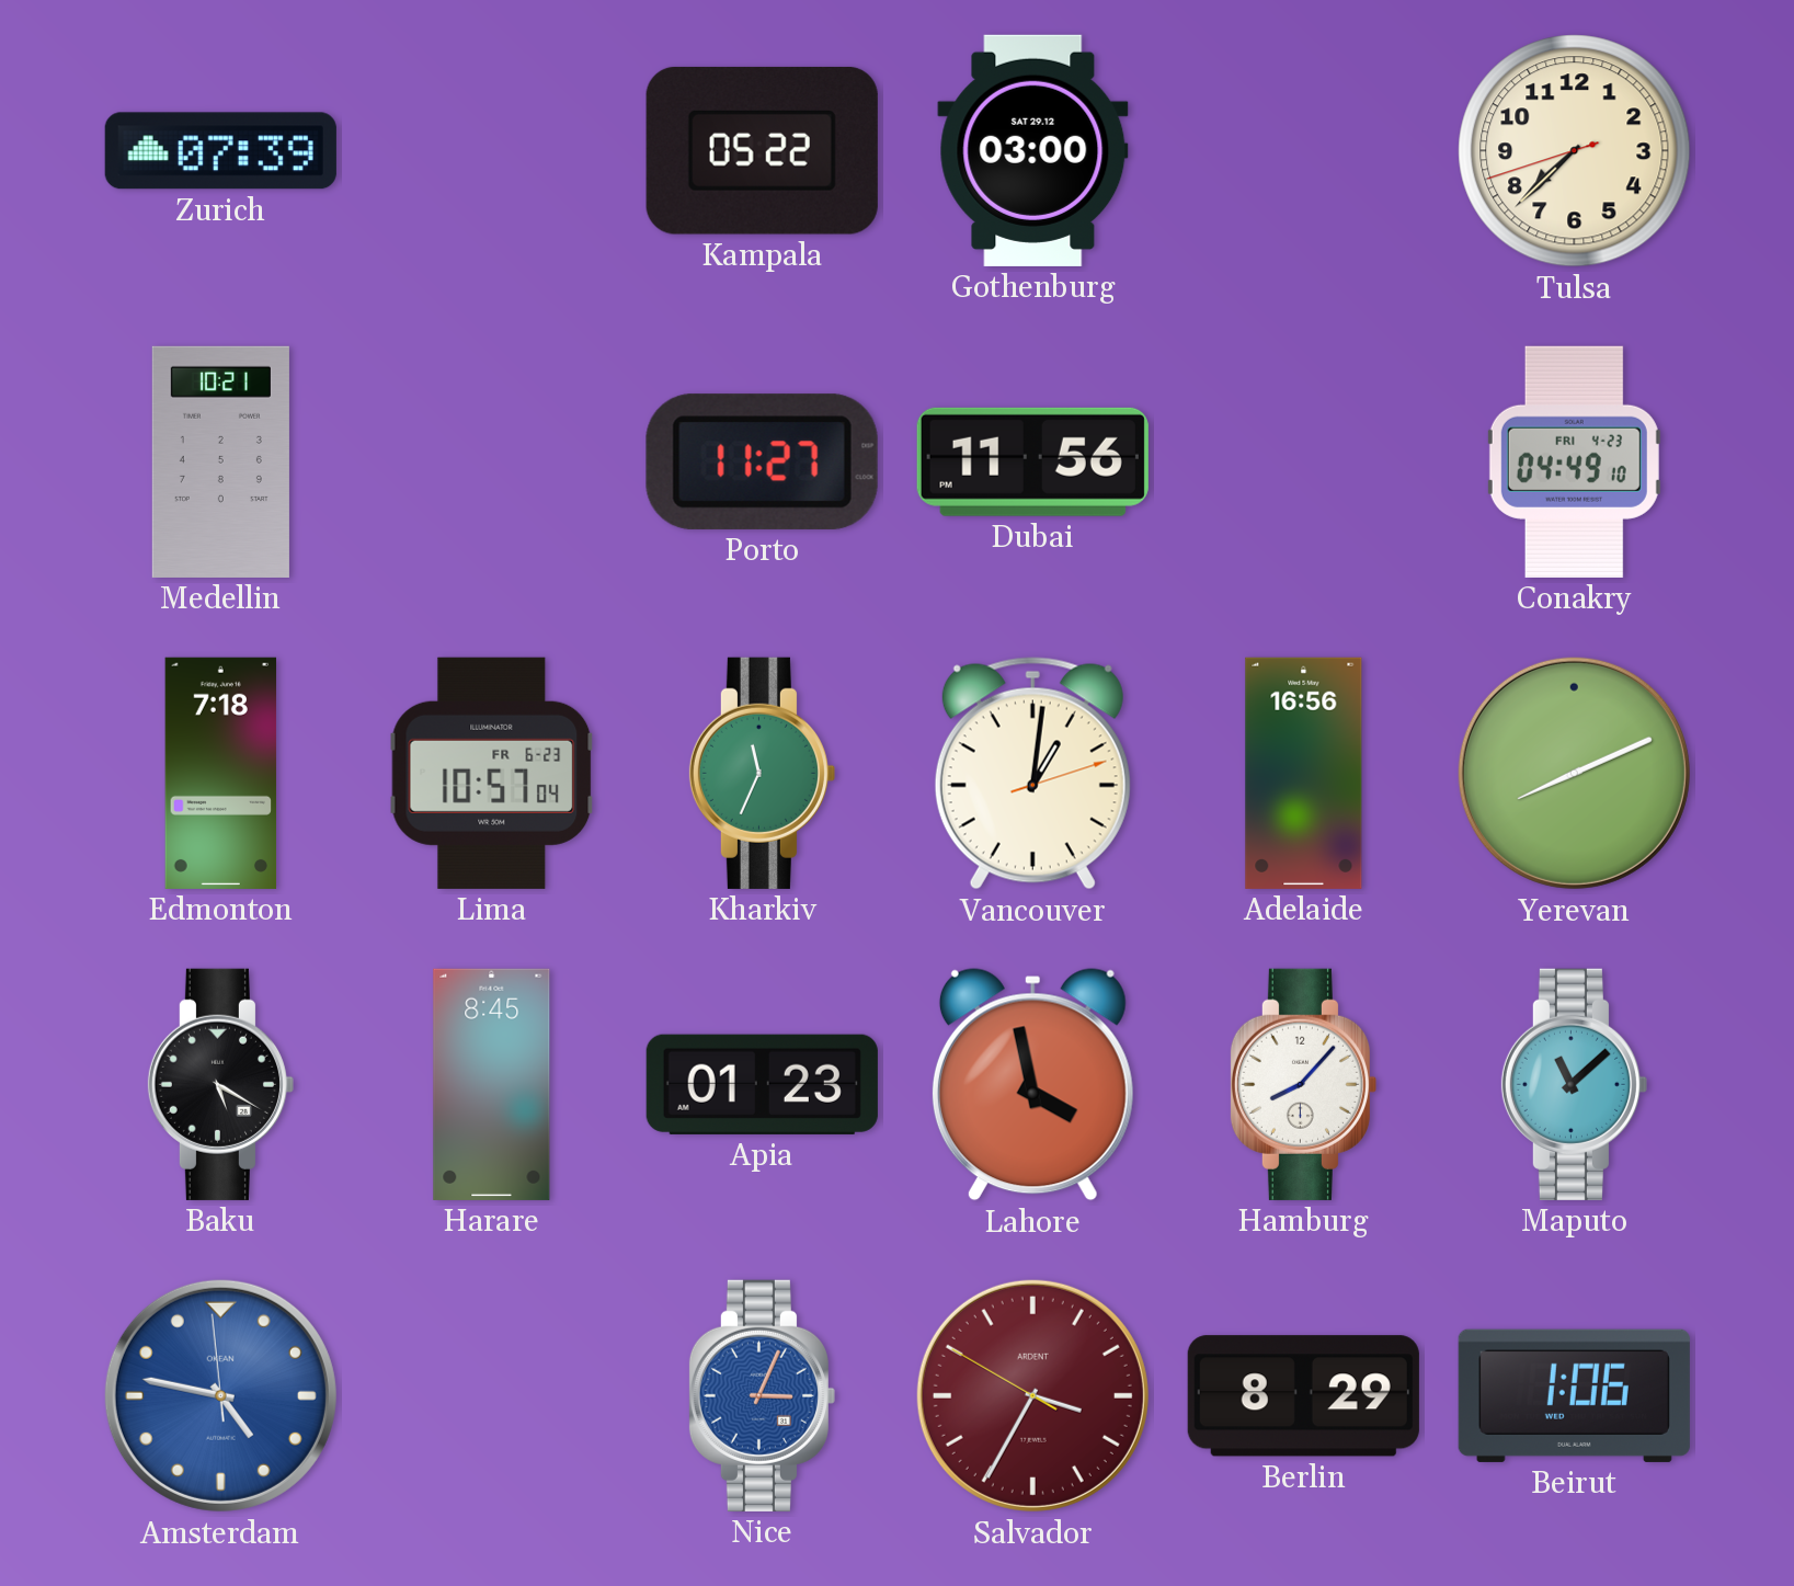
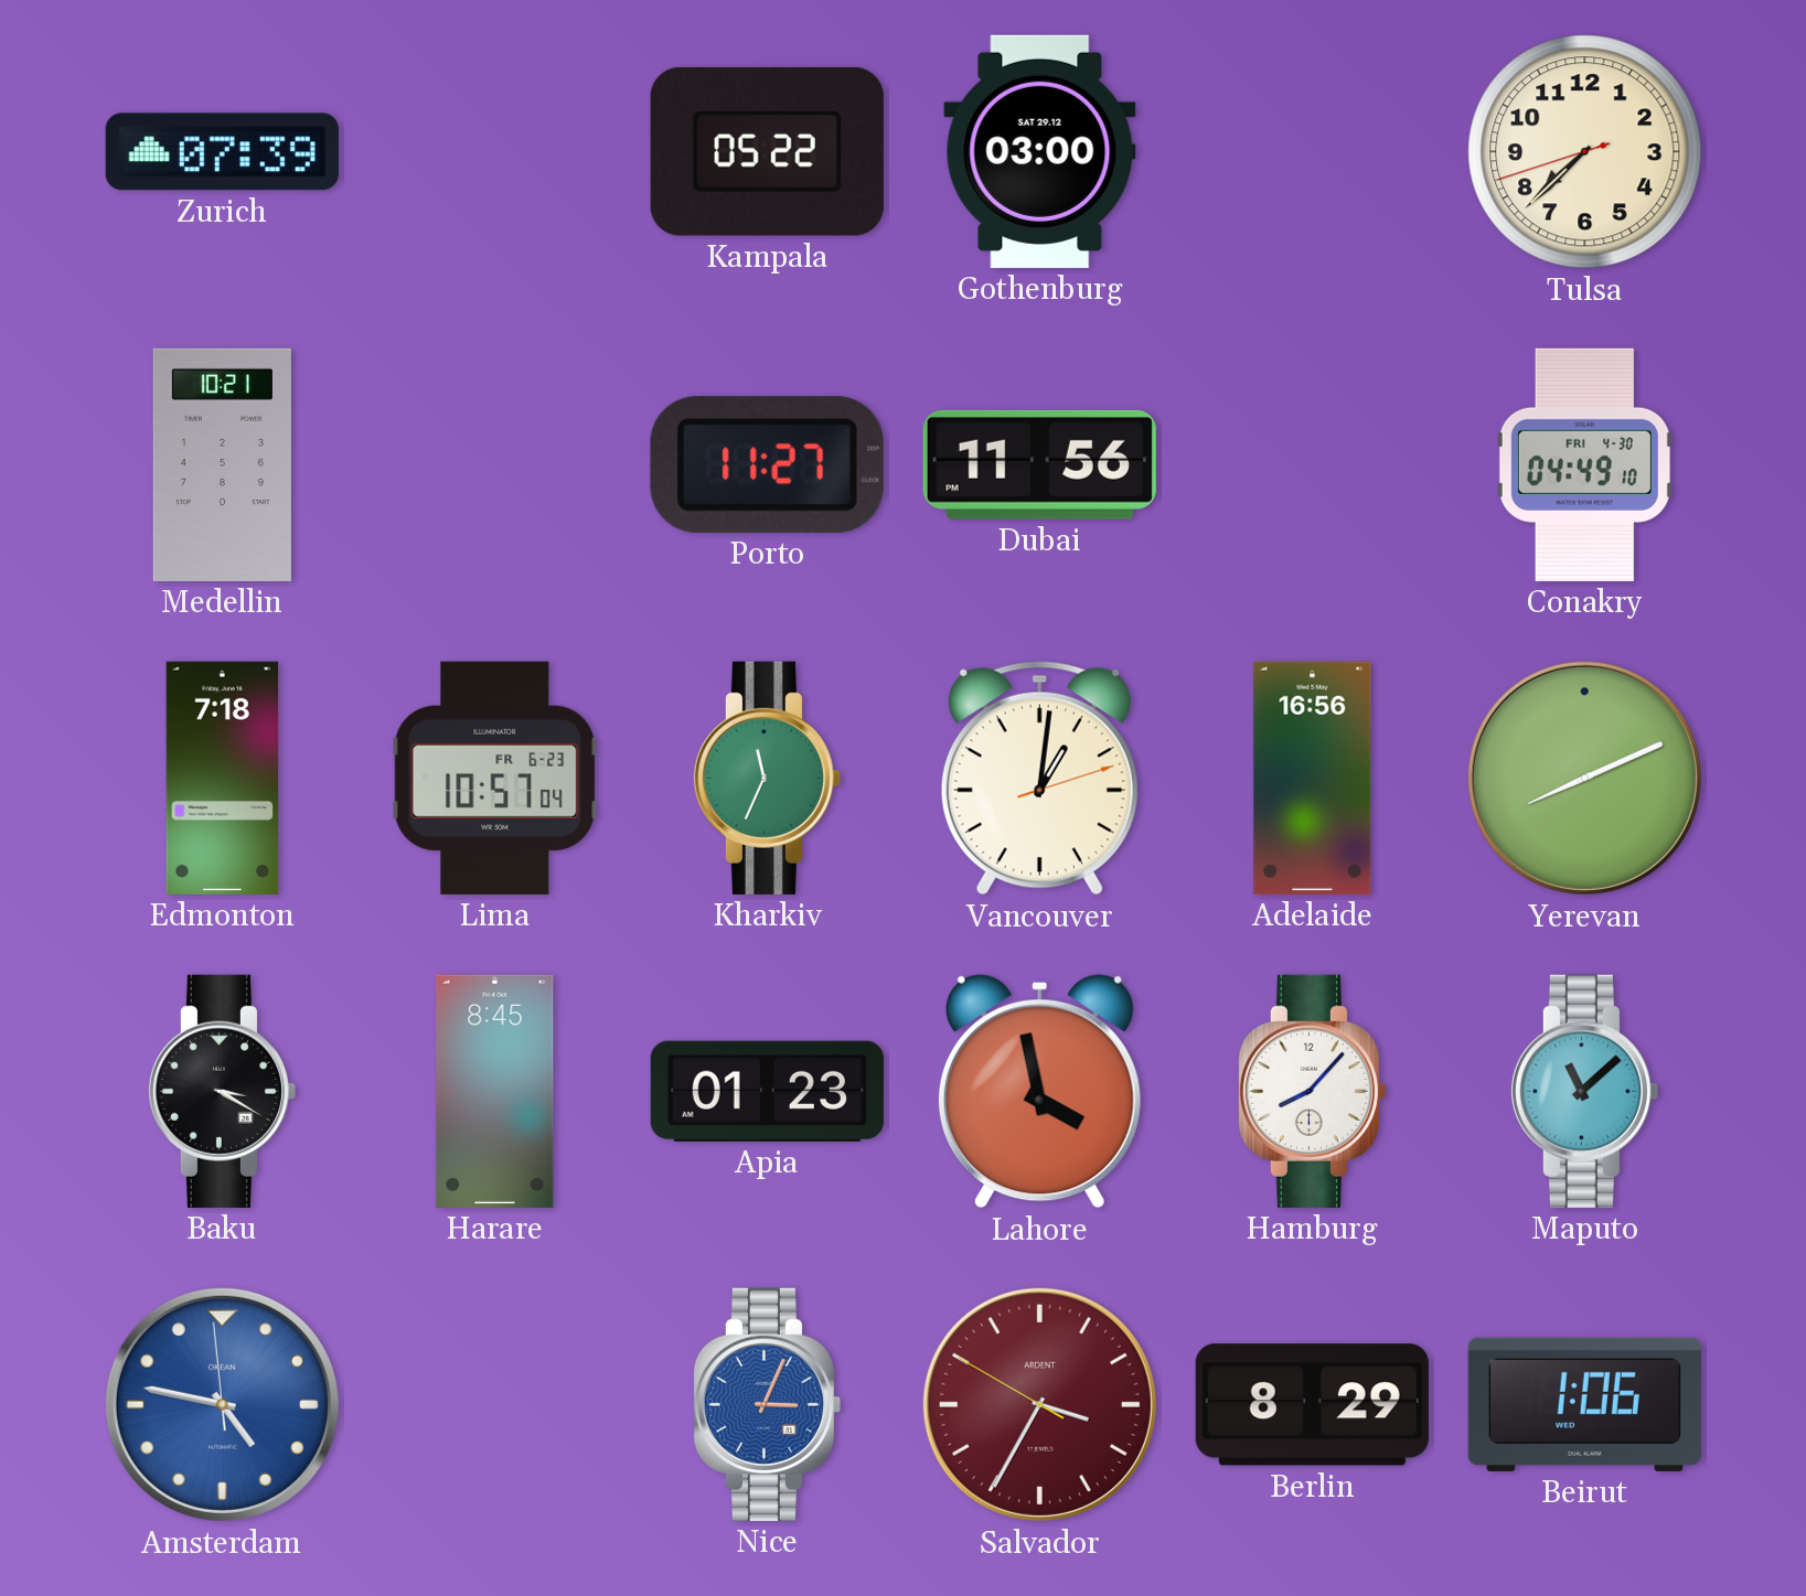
Conakry date: FRI 4-23 -> FRI 4-30
Baku: 5:20 -> 3:20
